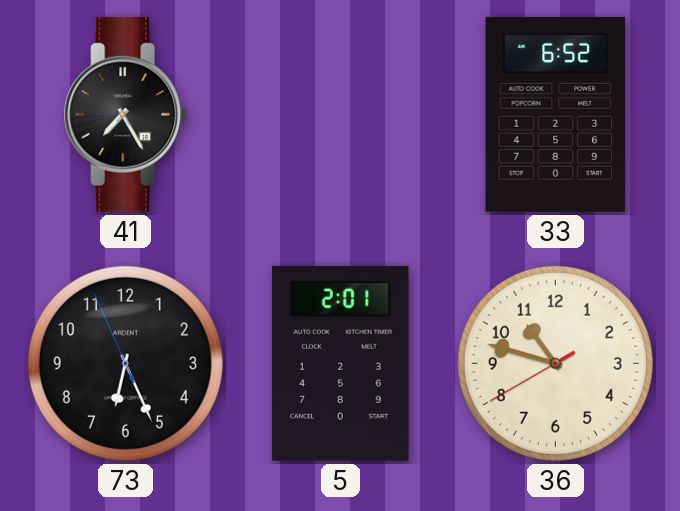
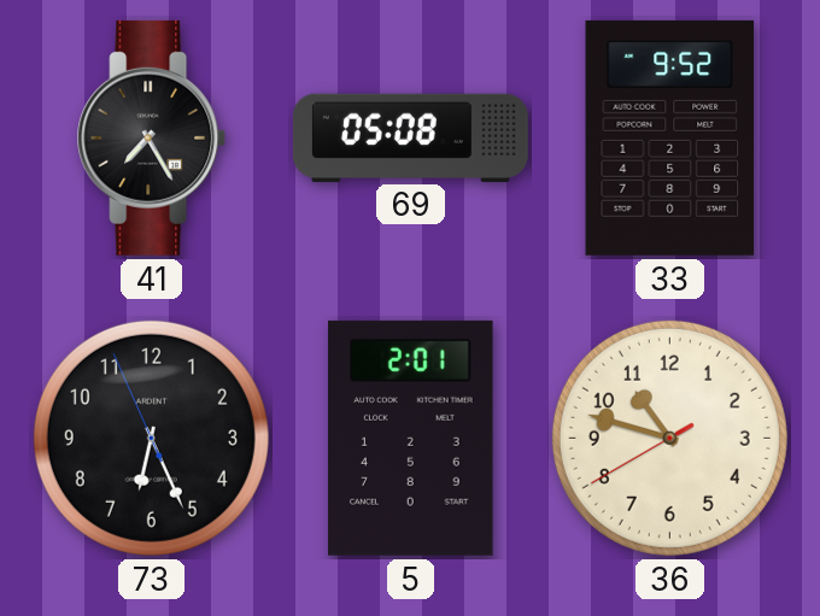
69: none -> 05:08
33: 6:52 -> 9:52
